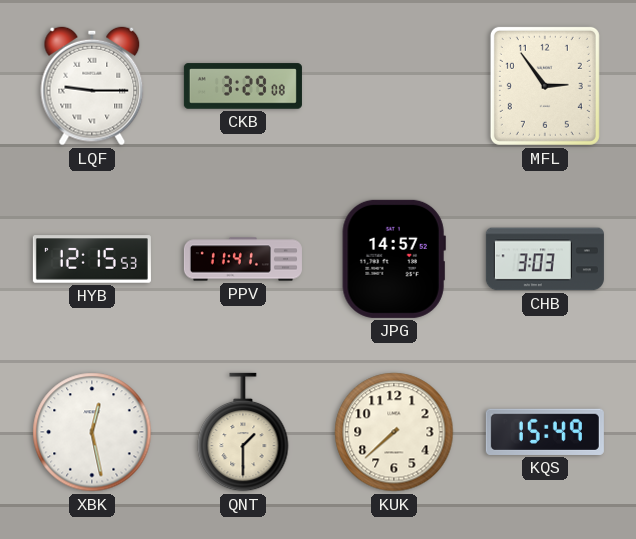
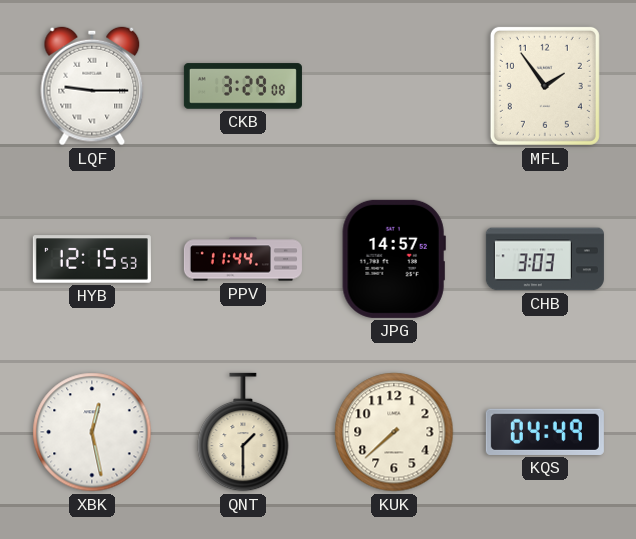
MFL: 2:54 -> 1:54
PPV: 11:41 -> 11:44
KQS: 15:49 -> 04:49
